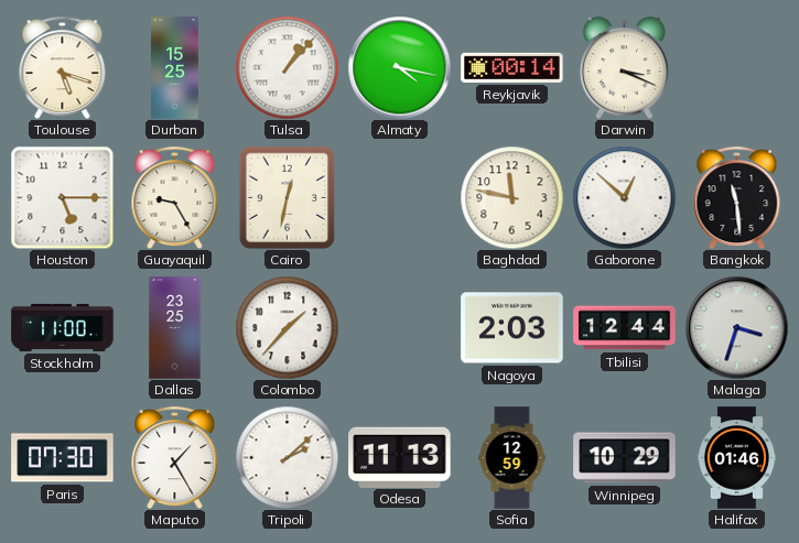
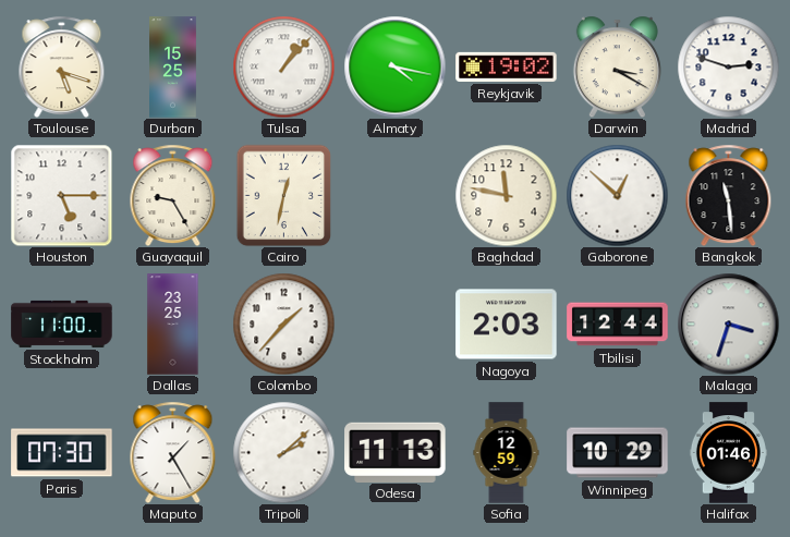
Reykjavik: 00:14 -> 19:02
Darwin: 3:19 -> 3:20
Madrid: none -> 2:48
